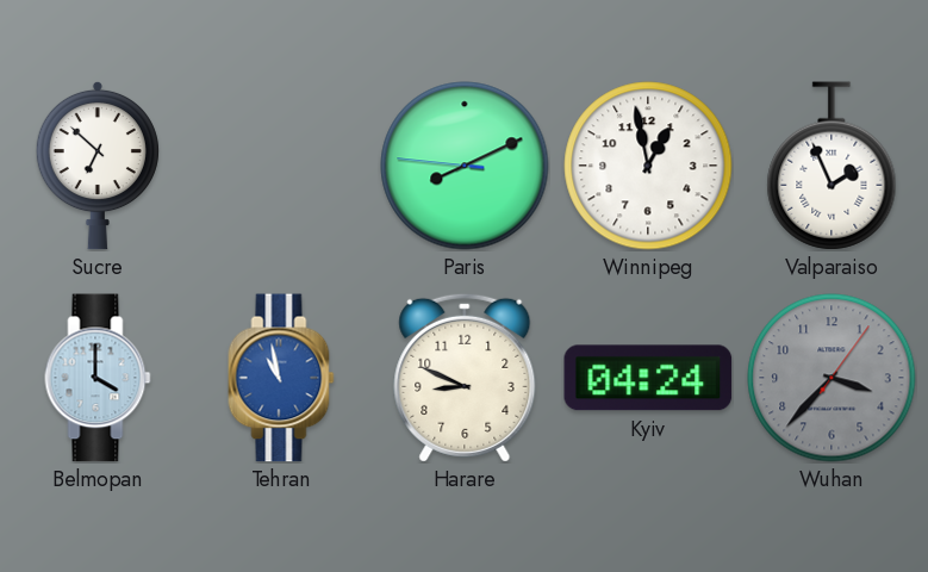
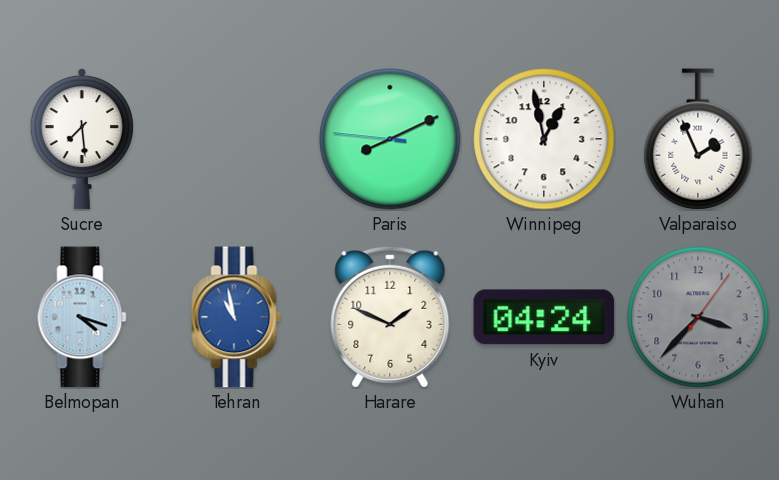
Sucre: 6:52 -> 7:29
Belmopan: 4:00 -> 4:18
Harare: 8:49 -> 1:49
